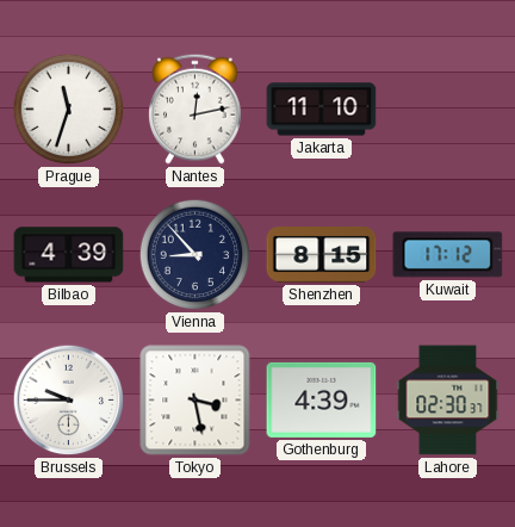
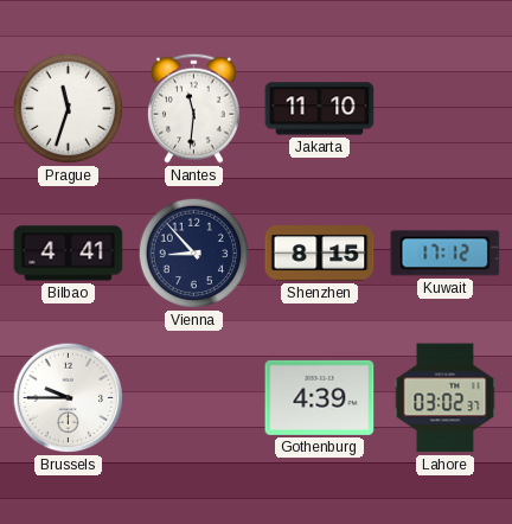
Nantes: 12:13 -> 11:31
Bilbao: 4:39 -> 4:41
Tokyo: 3:28 -> none
Lahore: 02:30 -> 03:02
